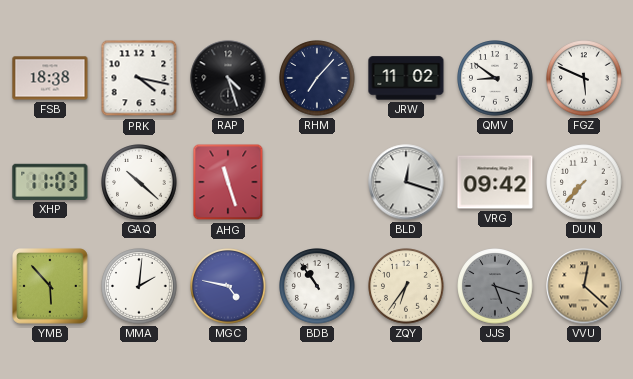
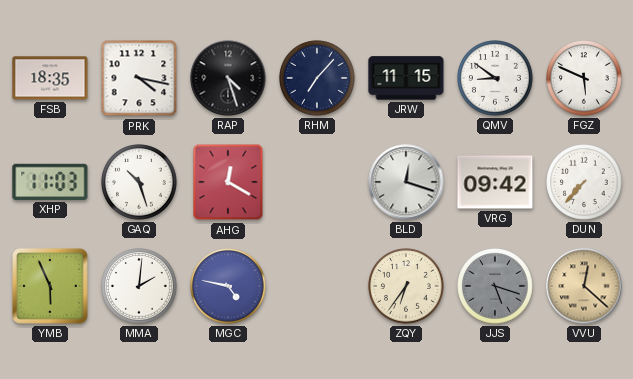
FSB: 18:38 -> 18:35
JRW: 11:02 -> 11:15
GAQ: 10:22 -> 10:27
AHG: 11:27 -> 12:20
YMB: 5:53 -> 5:56
BDB: 10:54 -> none
